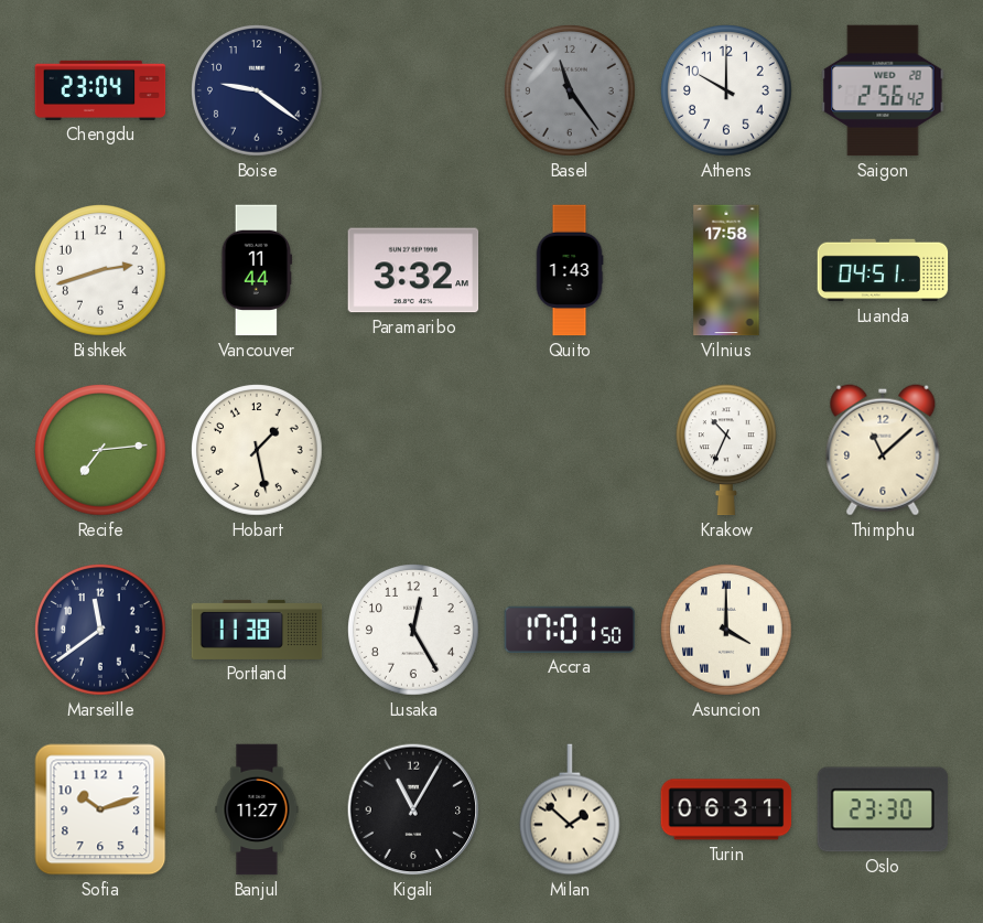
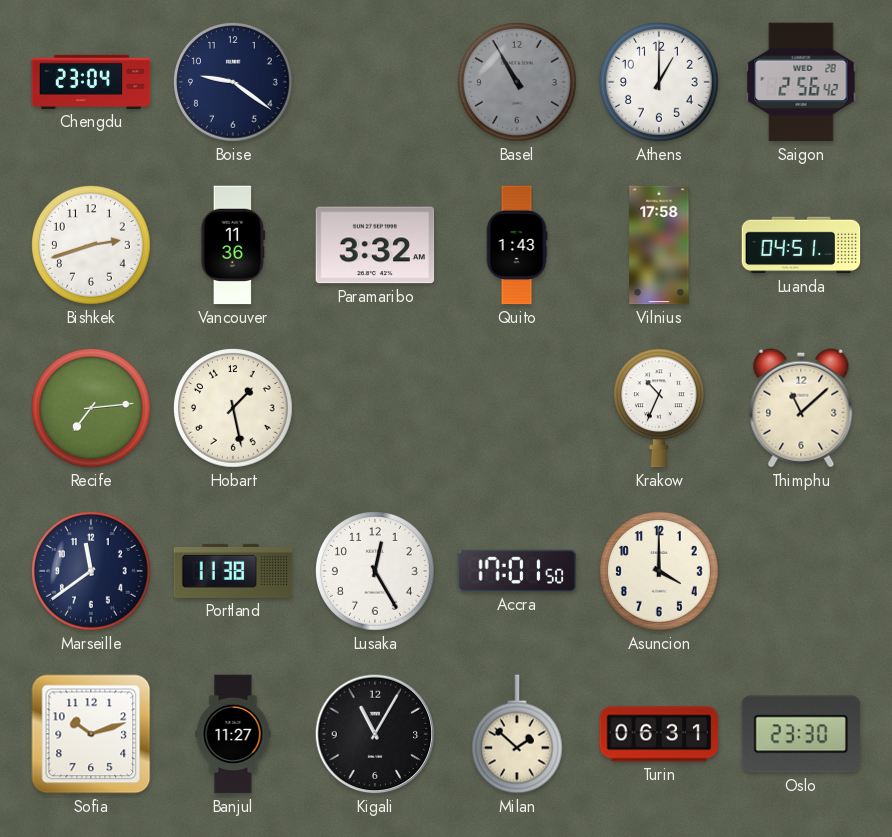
Basel: 11:24 -> 10:55
Athens: 10:00 -> 1:00
Vancouver: 11:44 -> 11:36
Asuncion numerals: Roman -> Arabic
